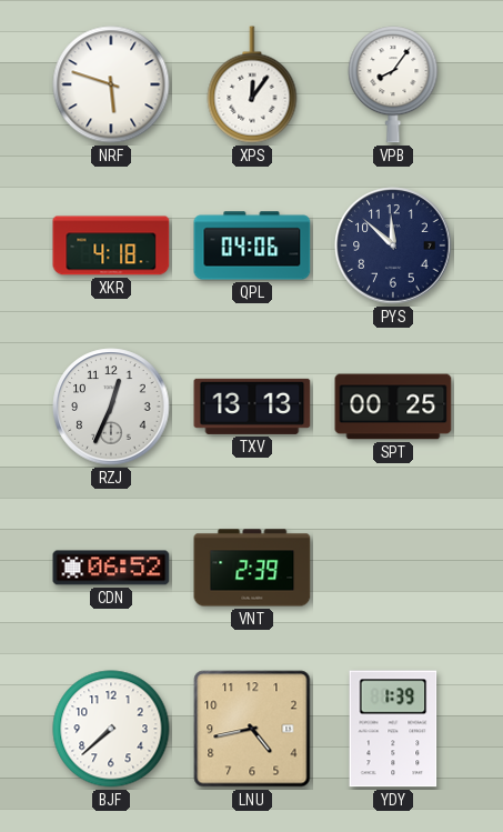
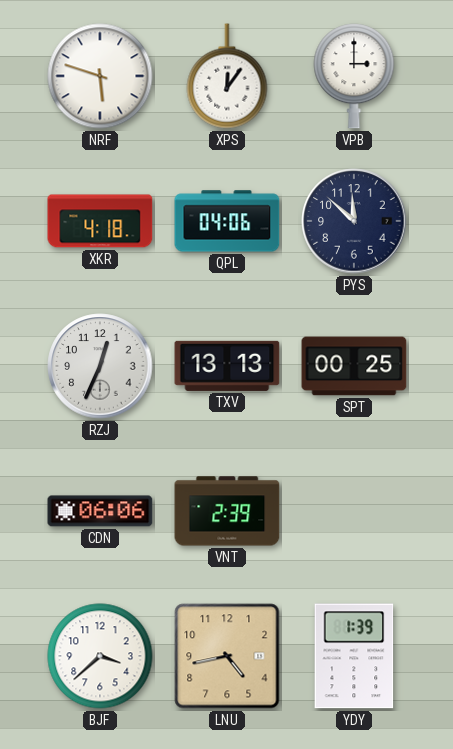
VPB: 8:06 -> 3:00
CDN: 06:52 -> 06:06
BJF: 7:38 -> 3:38
